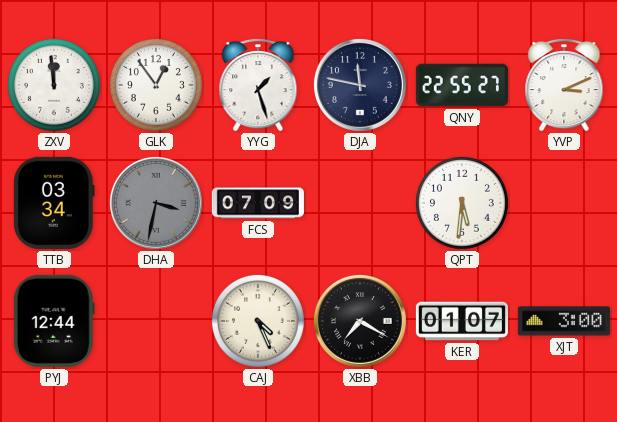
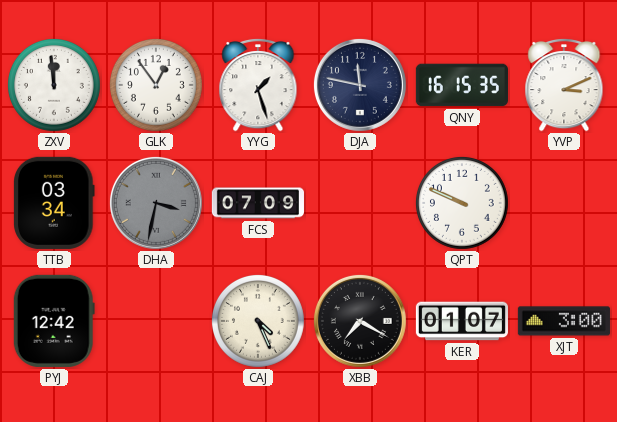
QNY: 22:55 -> 16:15
QPT: 5:31 -> 9:49
PYJ: 12:44 -> 12:42
